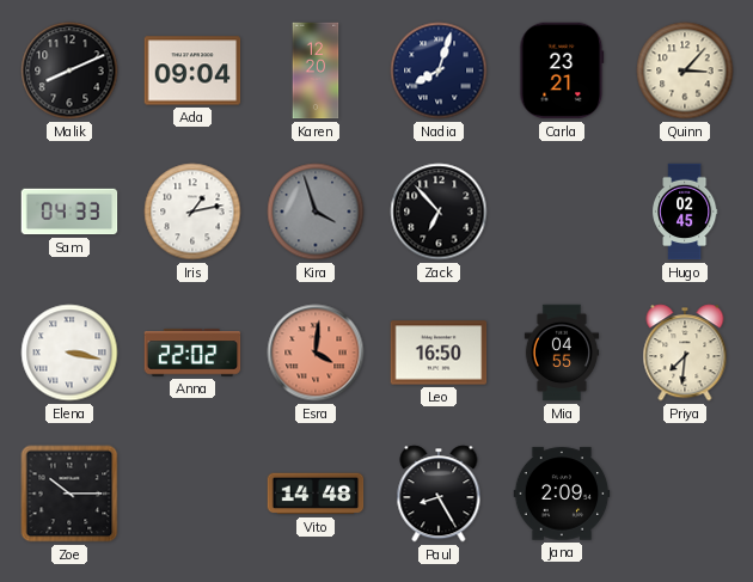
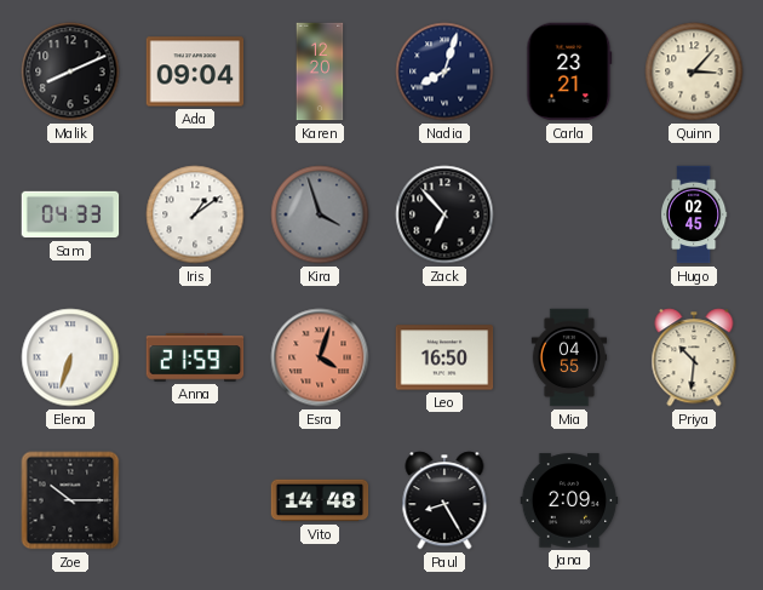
Iris: 1:13 -> 1:09
Elena: 3:17 -> 6:33
Anna: 22:02 -> 21:59
Esra: 4:01 -> 4:03
Priya: 7:31 -> 10:31
